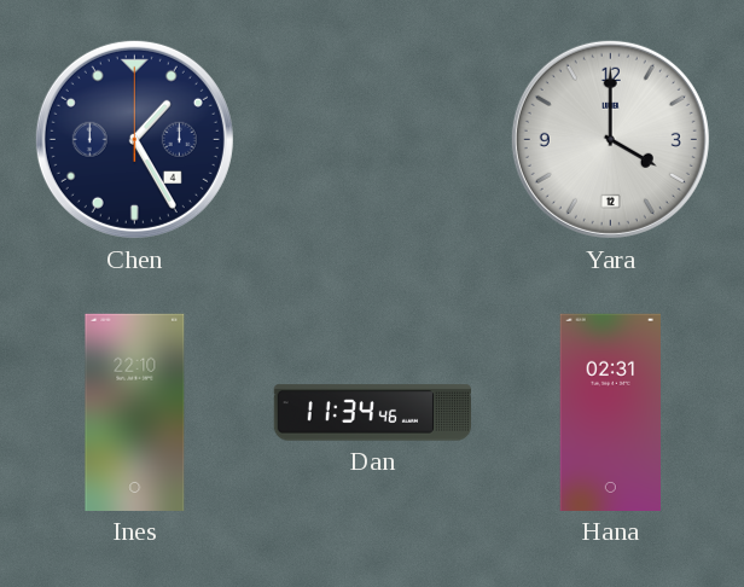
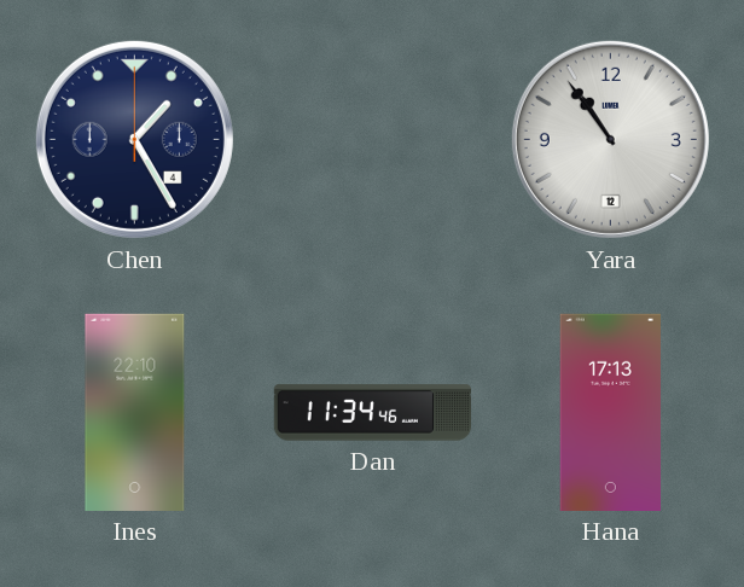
Yara: 4:00 -> 10:54
Hana: 02:31 -> 17:13
